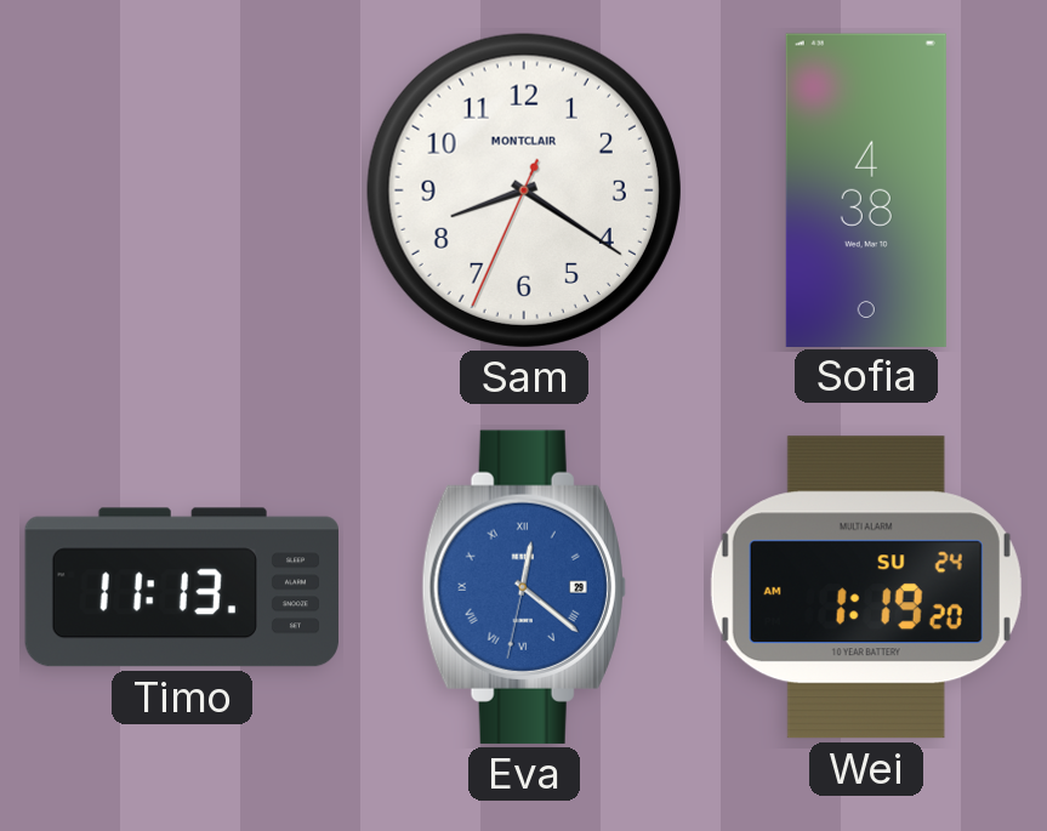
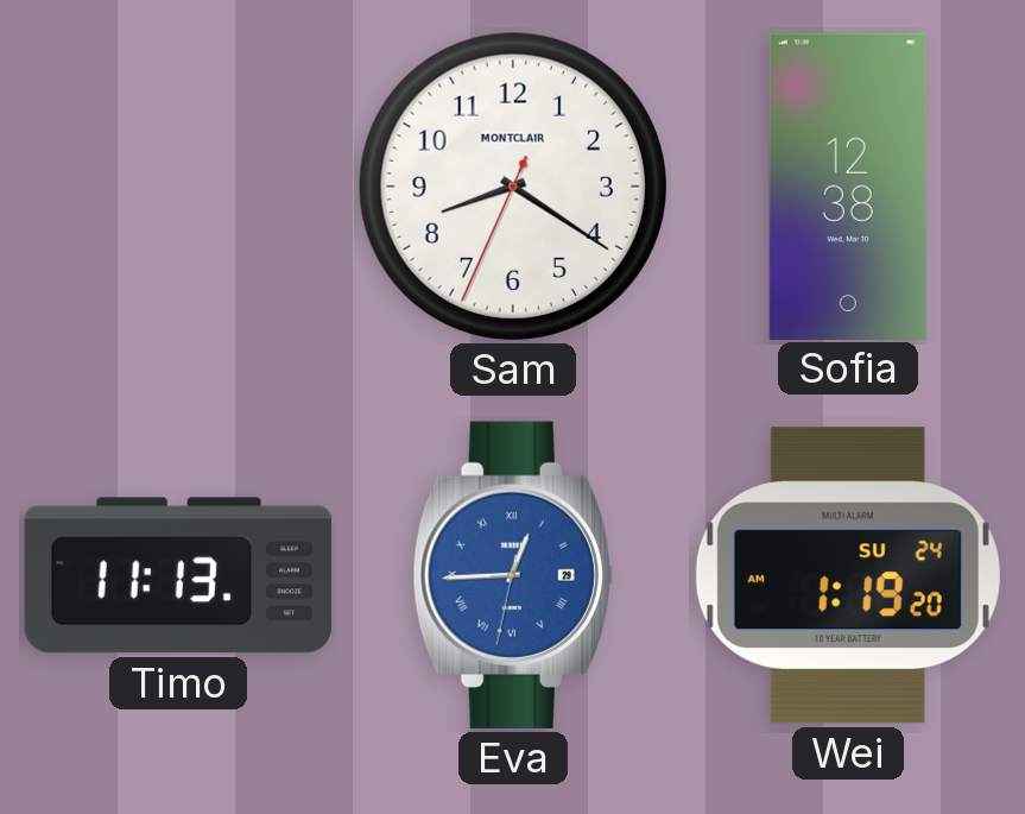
Sofia: 4:38 -> 12:38
Eva: 12:21 -> 12:44
